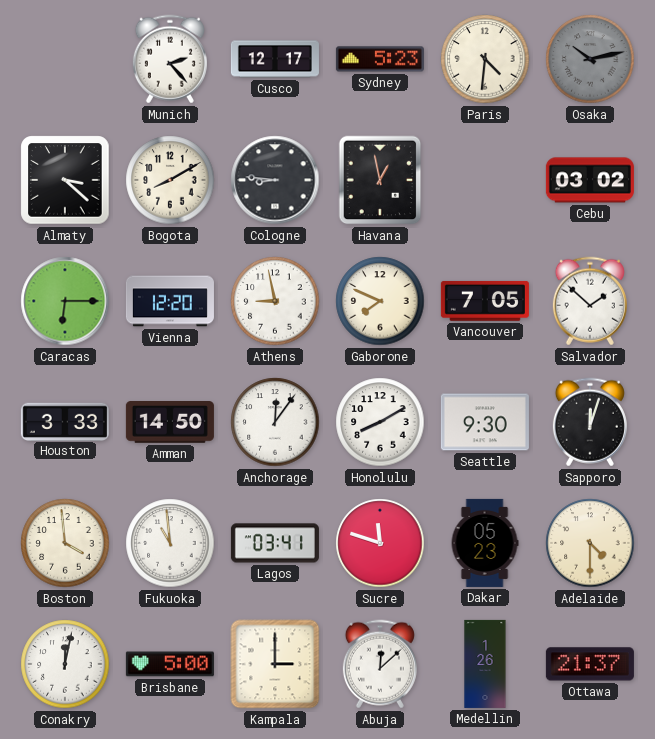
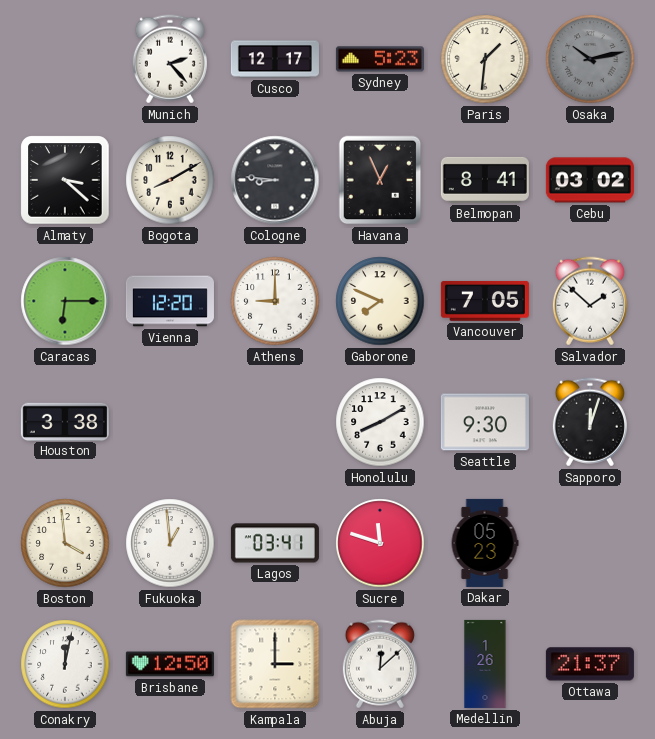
Paris: 4:31 -> 1:31
Havana: 12:58 -> 12:56
Belmopan: none -> 8:41
Athens: 8:58 -> 9:00
Houston: 3:33 -> 3:38
Amman: 14:50 -> none
Anchorage: 12:06 -> none
Fukuoka: 10:59 -> 12:59
Adelaide: 4:30 -> none
Brisbane: 5:00 -> 12:50
